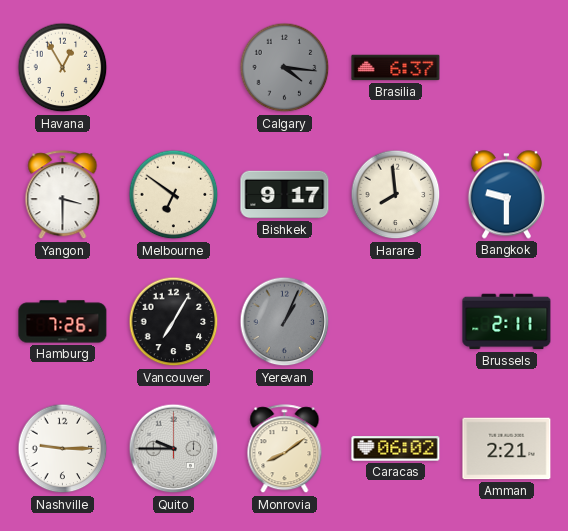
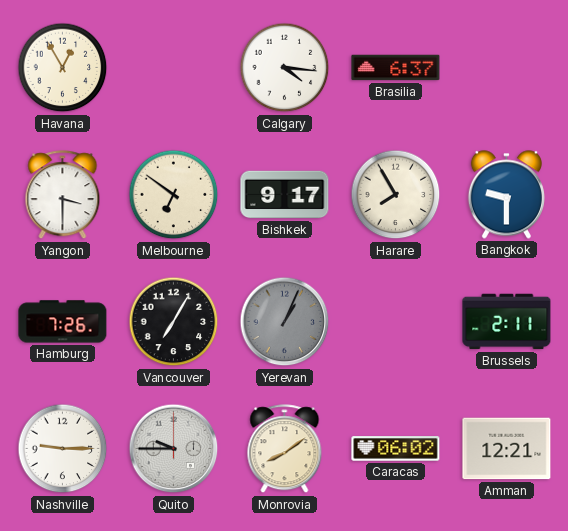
Calgary dial: grey -> white
Harare: 7:59 -> 7:55
Amman: 2:21 -> 12:21
